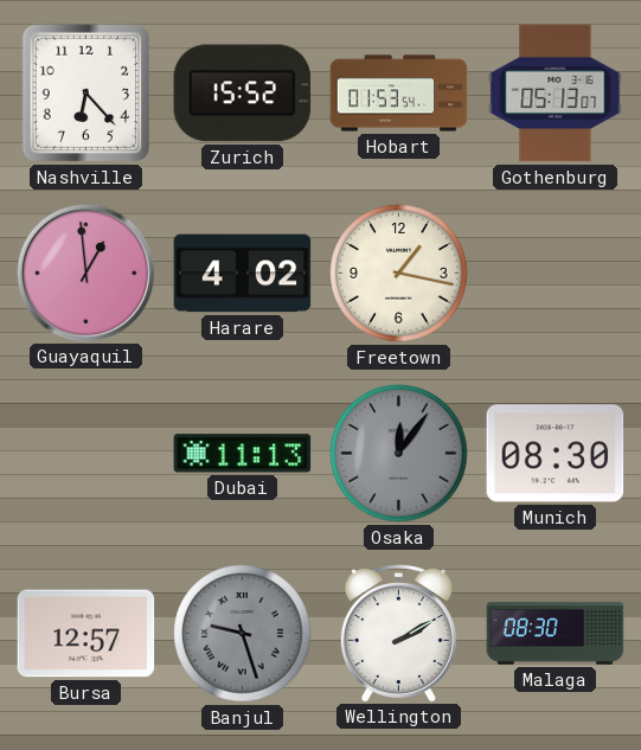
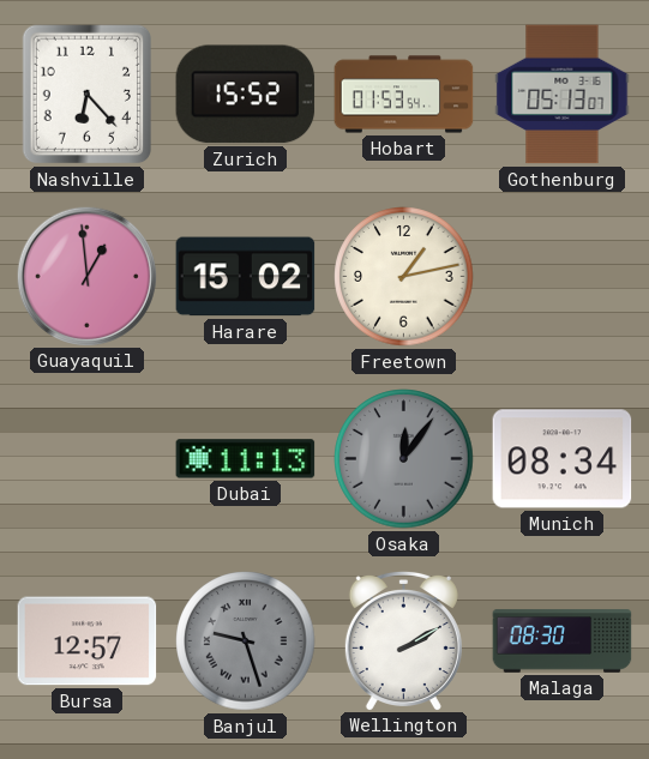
Harare: 4:02 -> 15:02
Freetown: 1:17 -> 1:13
Munich: 08:30 -> 08:34
